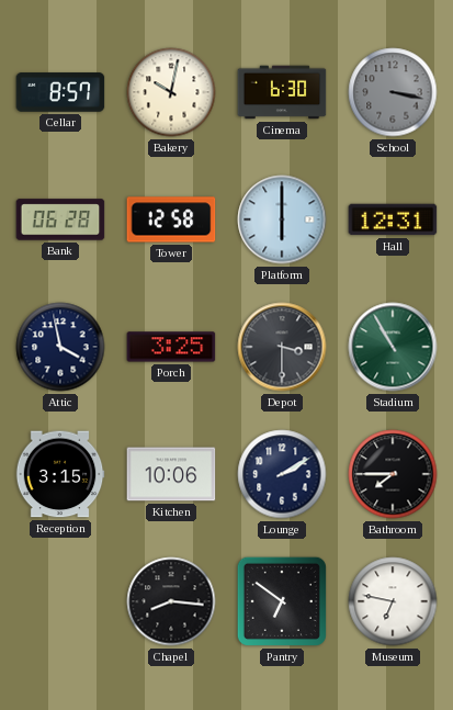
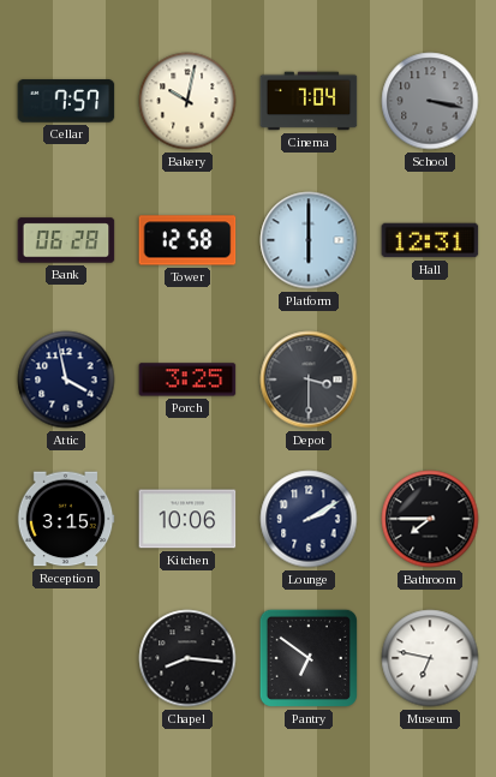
Cellar: 8:57 -> 7:57
Cinema: 6:30 -> 7:04
Stadium: 10:55 -> none
